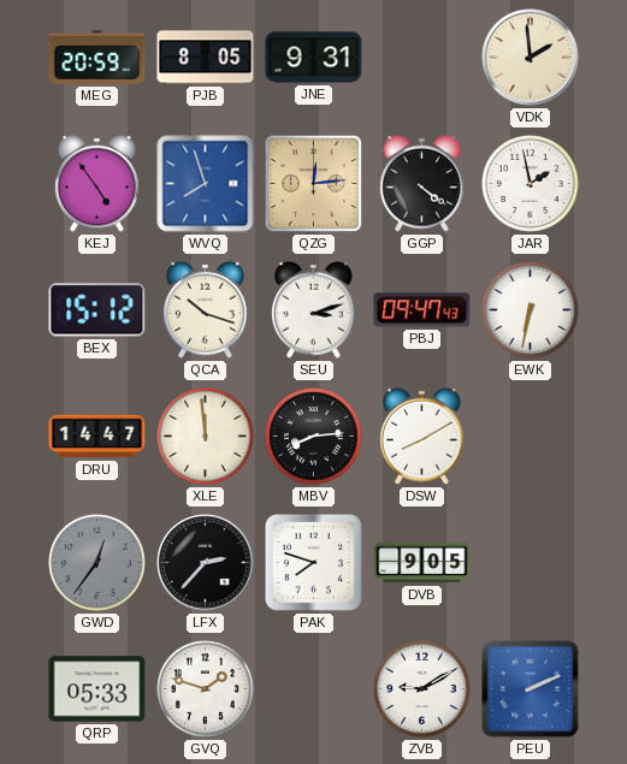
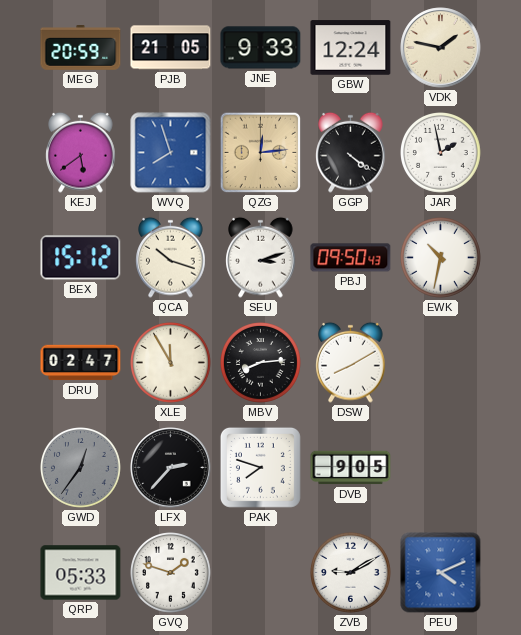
PJB: 8:05 -> 21:05
JNE: 9:31 -> 9:33
GBW: none -> 12:24
VDK: 1:59 -> 1:47
KEJ: 4:54 -> 5:39
PBJ: 09:47 -> 09:50
EWK: 6:32 -> 10:32
DRU: 14:47 -> 02:47
XLE: 11:59 -> 11:55
PEU: 2:11 -> 4:11
